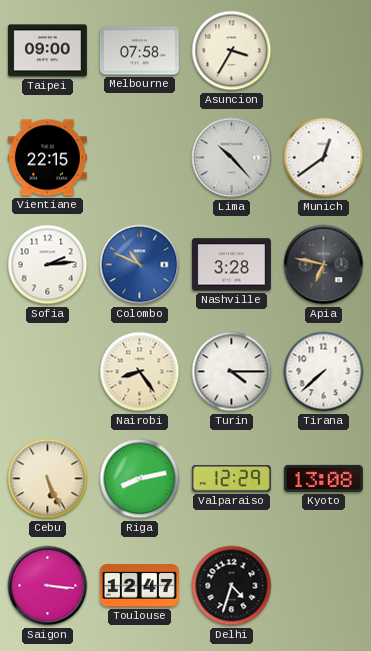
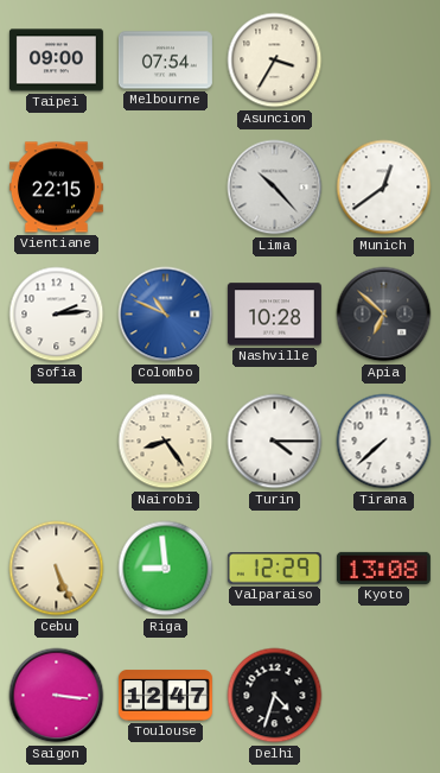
Melbourne: 07:58 -> 07:54
Nashville: 3:28 -> 10:28
Apia: 6:47 -> 6:52
Riga: 8:13 -> 8:59
